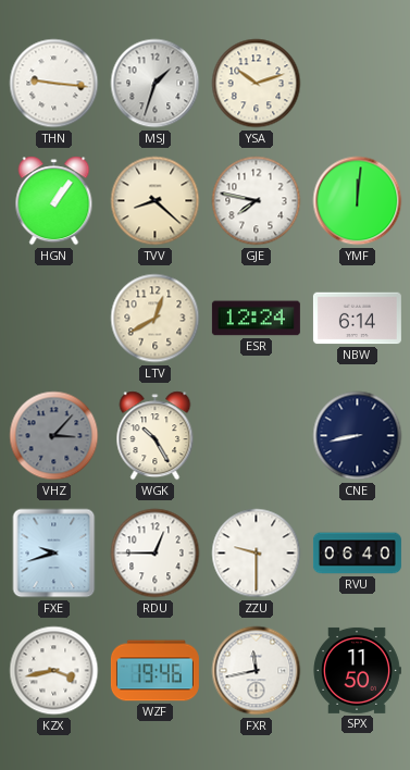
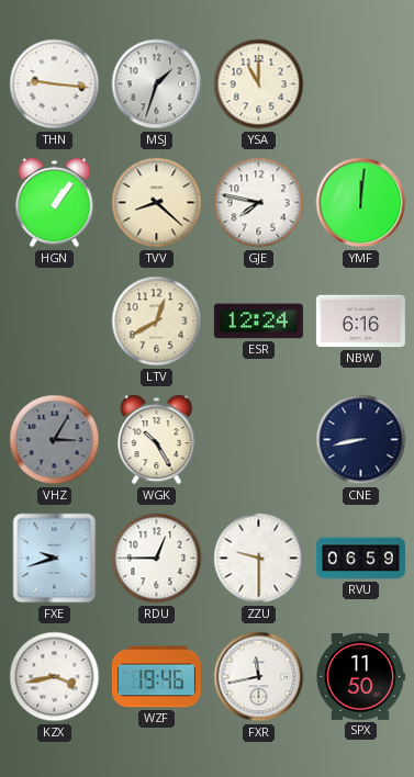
YSA: 10:12 -> 11:00
NBW: 6:14 -> 6:16
VHZ: 3:07 -> 3:05
RVU: 06:40 -> 06:59
